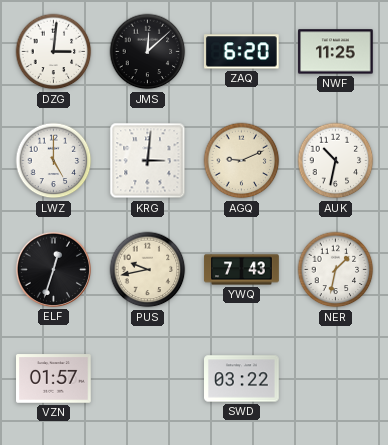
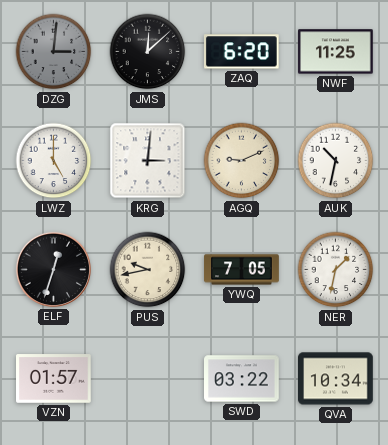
DZG dial: white -> grey
YWQ: 7:43 -> 7:05
QVA: none -> 10:34
